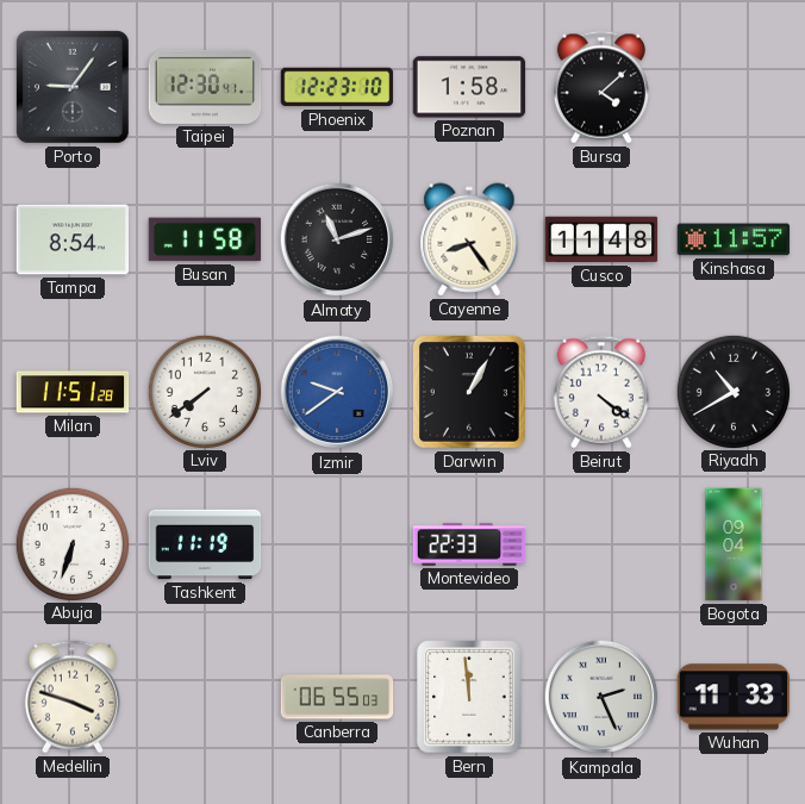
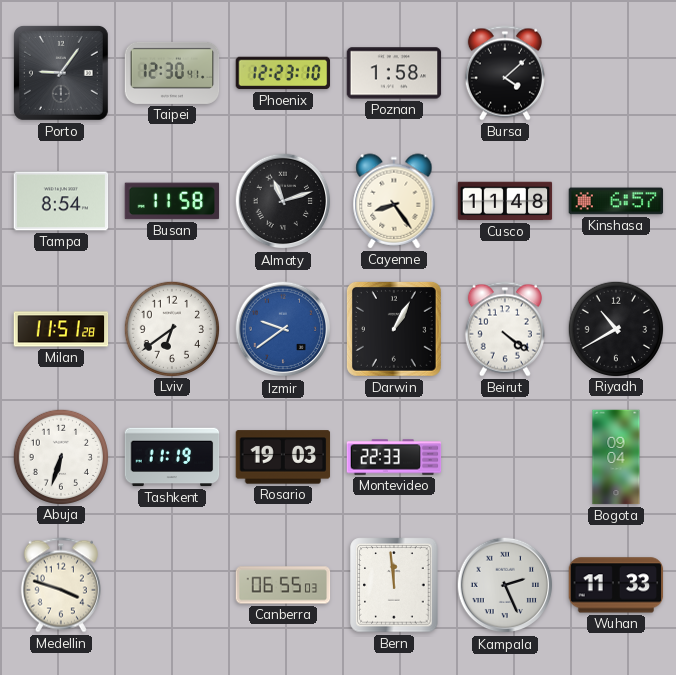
Kinshasa: 11:57 -> 6:57
Lviv: 7:39 -> 6:39
Rosario: none -> 19:03
